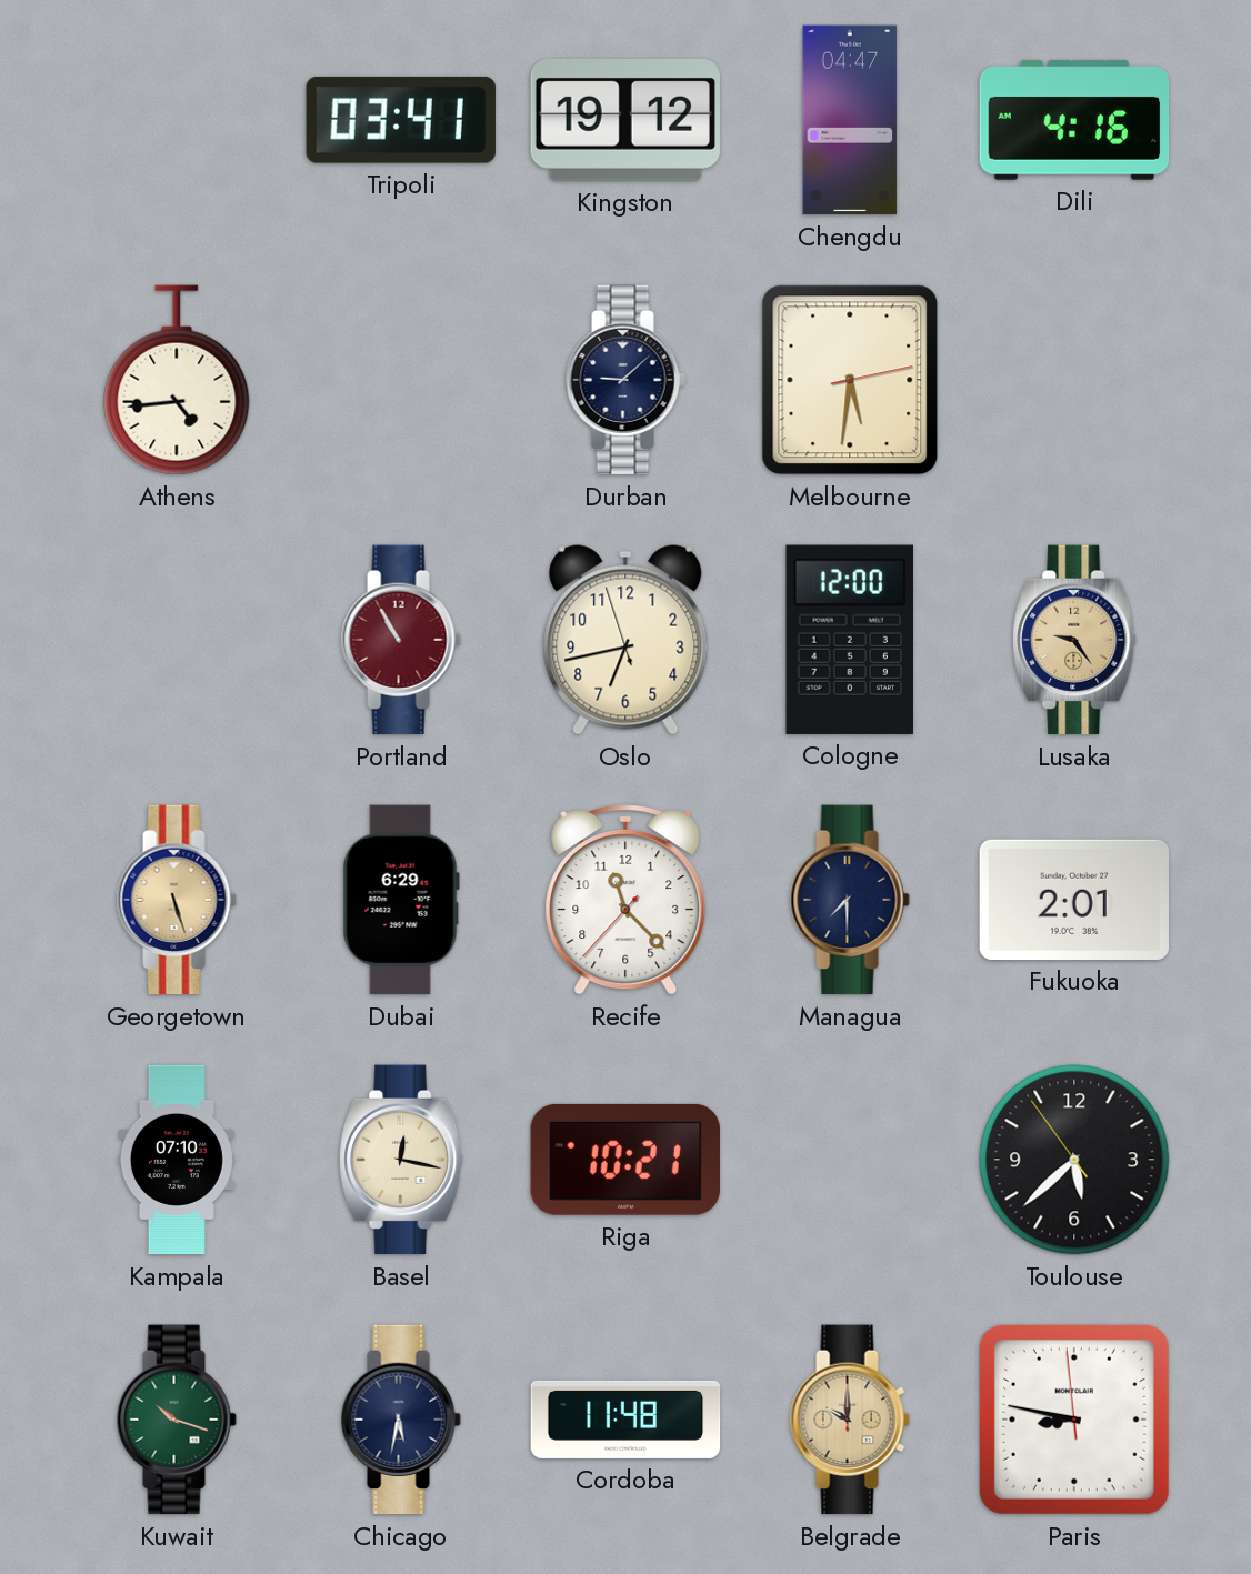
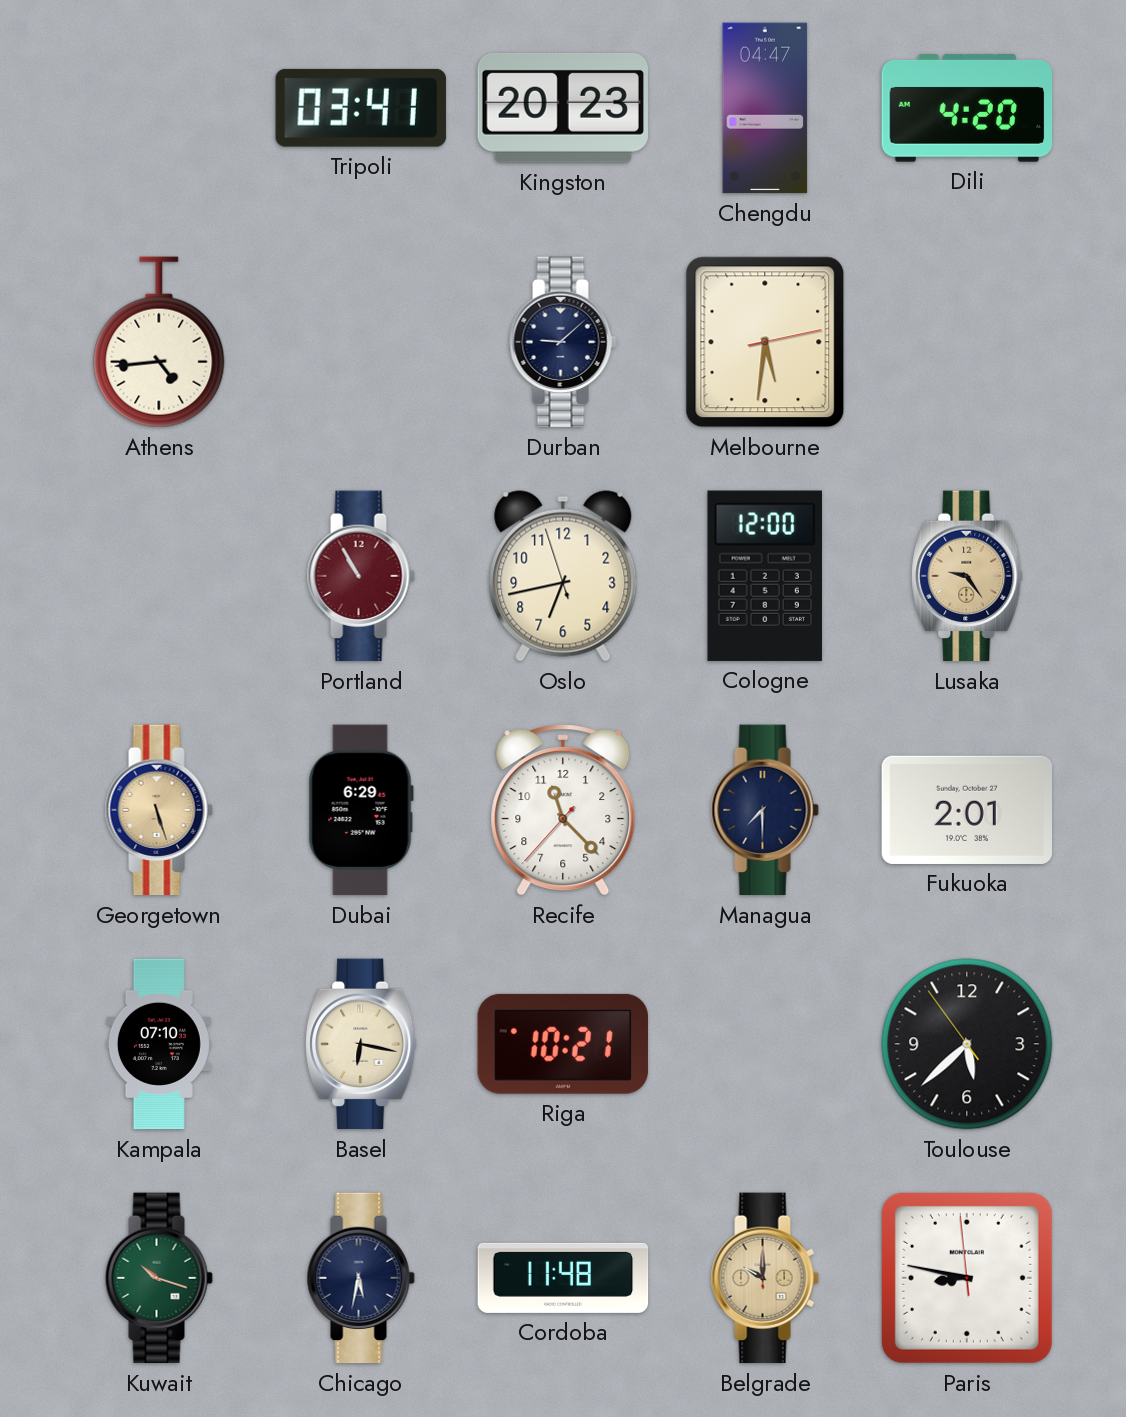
Kingston: 19:12 -> 20:23
Dili: 4:16 -> 4:20
Basel: 12:17 -> 6:17
